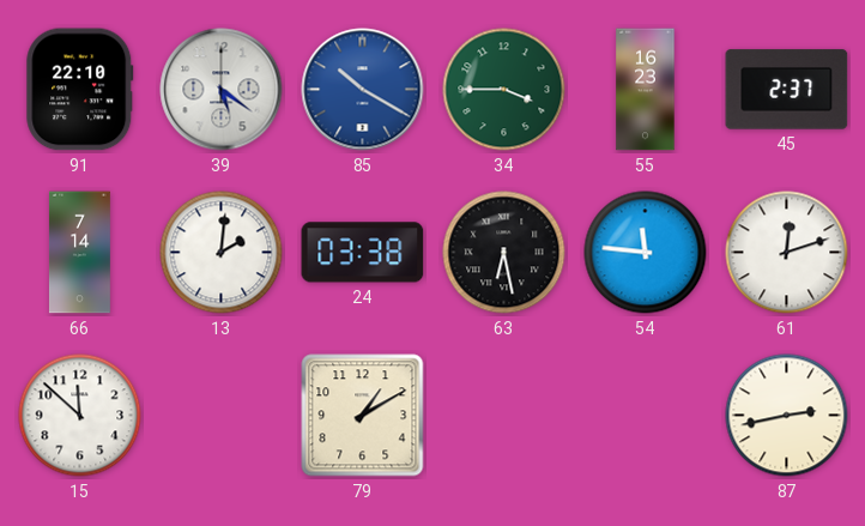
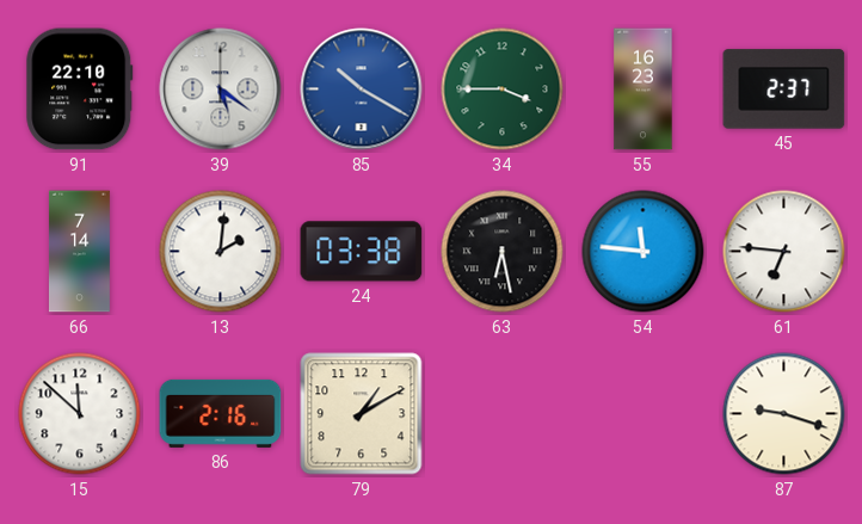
61: 12:12 -> 6:46
86: none -> 2:16
87: 2:43 -> 9:18
